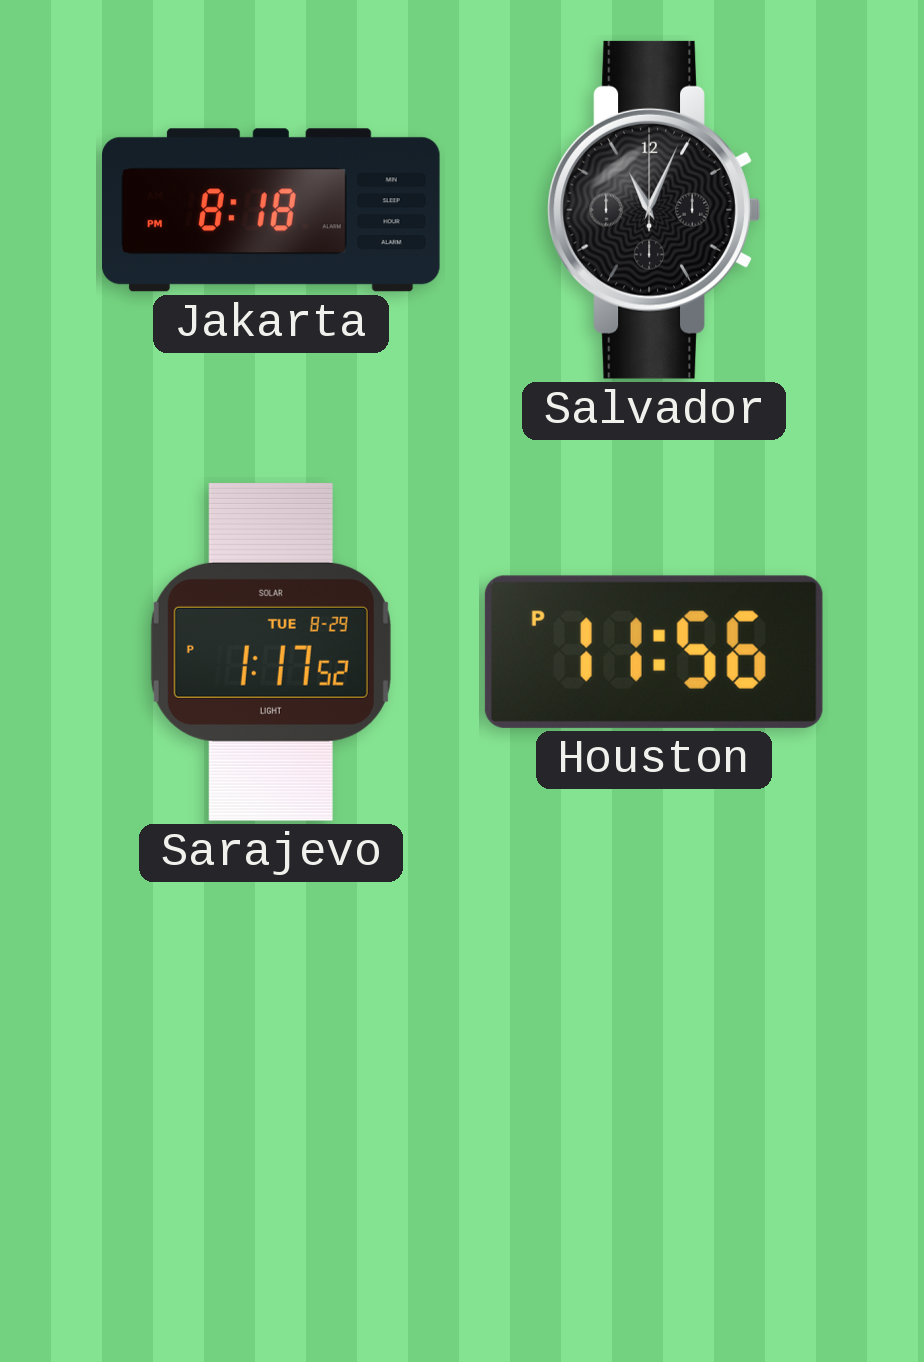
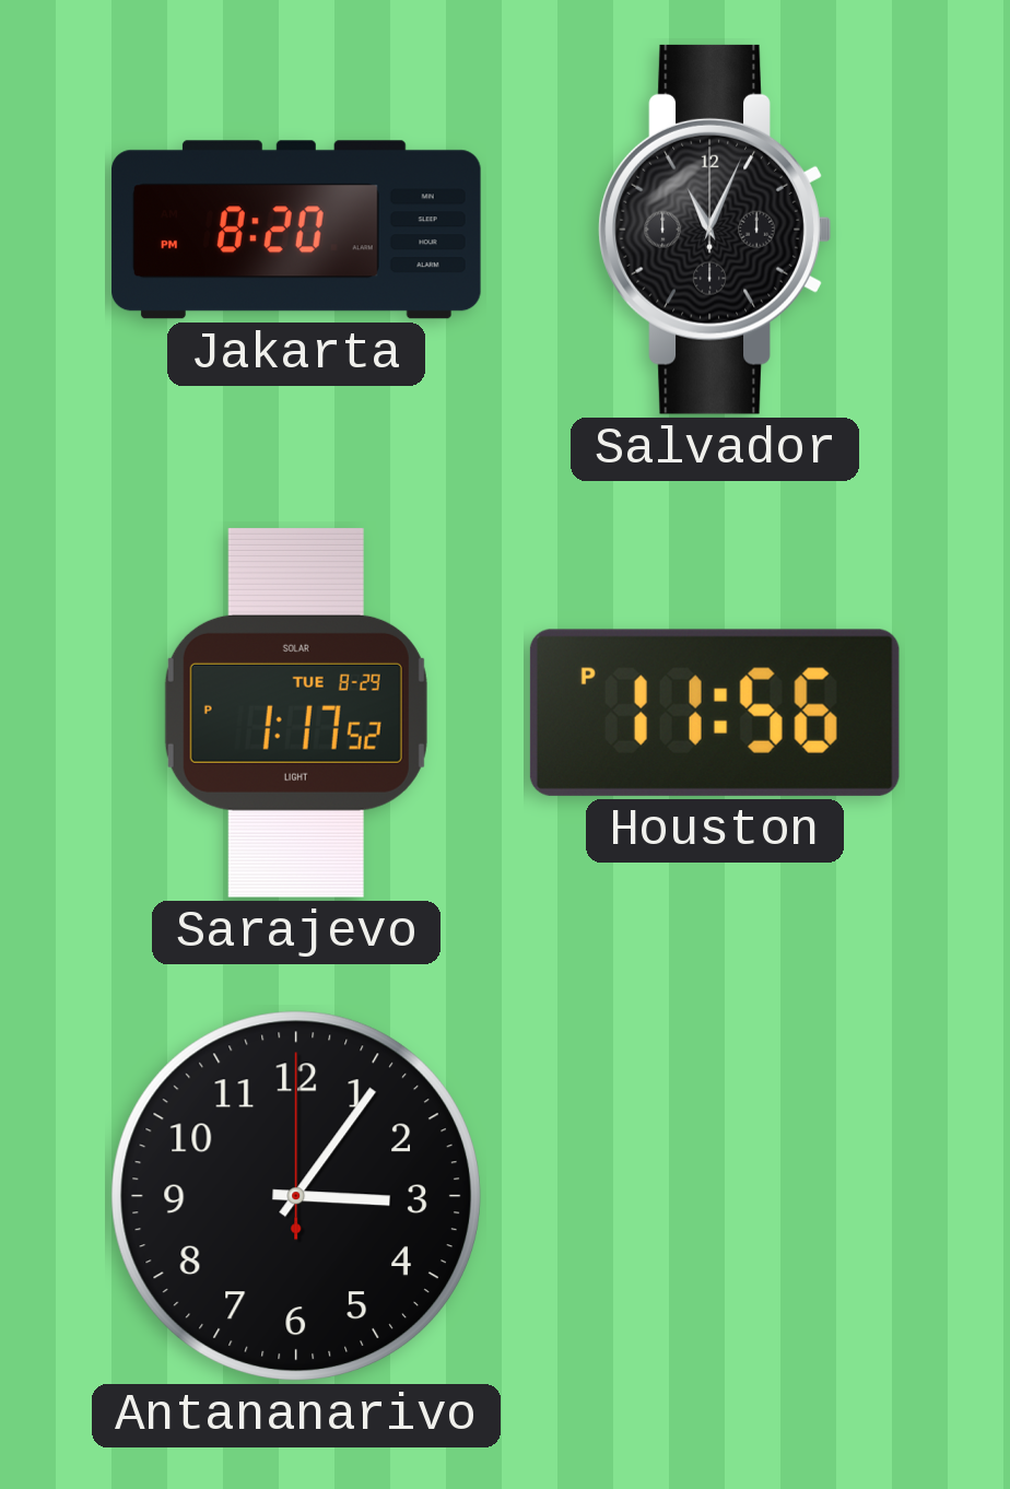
Jakarta: 8:18 -> 8:20
Antananarivo: none -> 3:06
